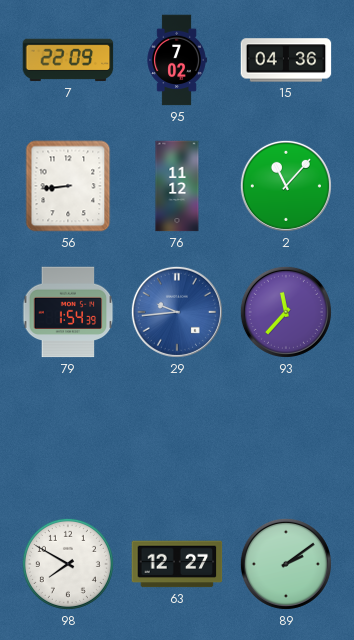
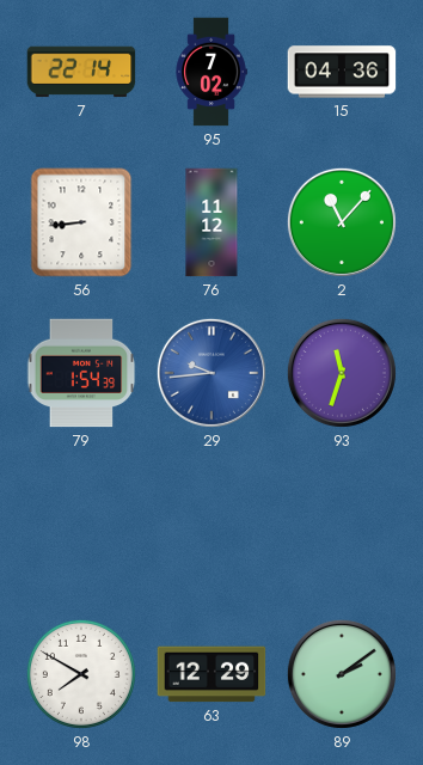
7: 22:09 -> 22:14
93: 11:37 -> 11:33
63: 12:27 -> 12:29
